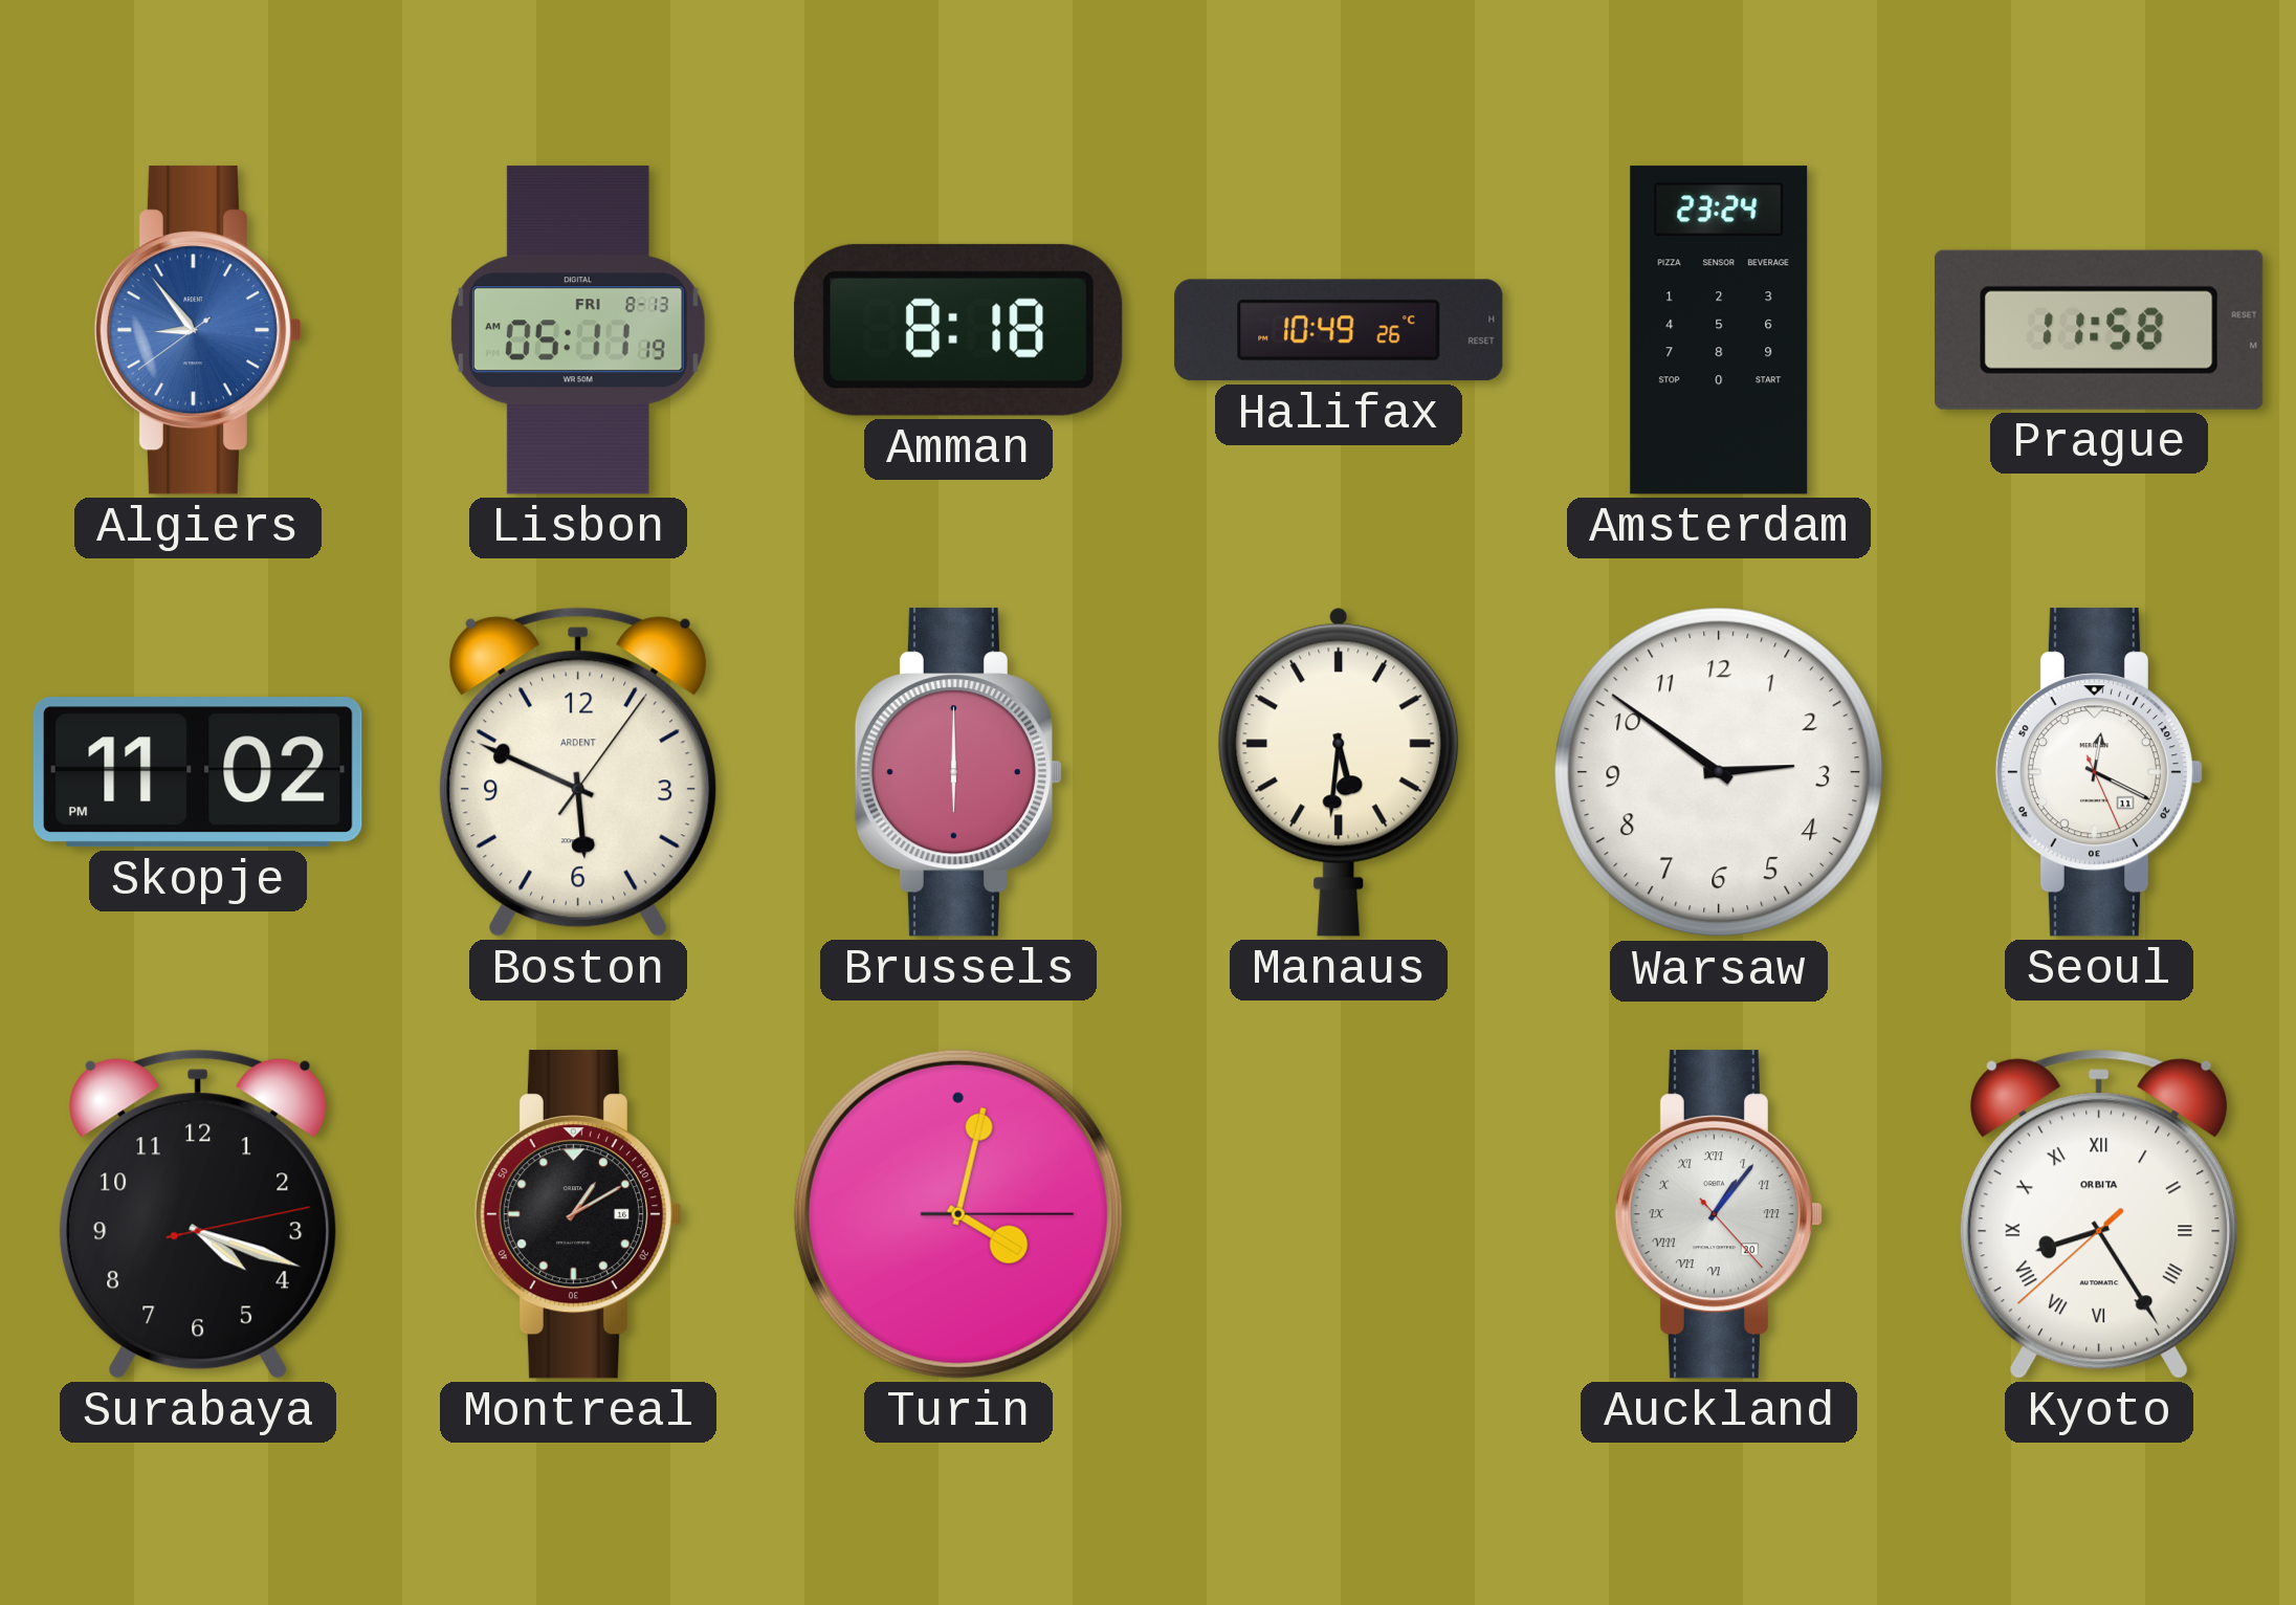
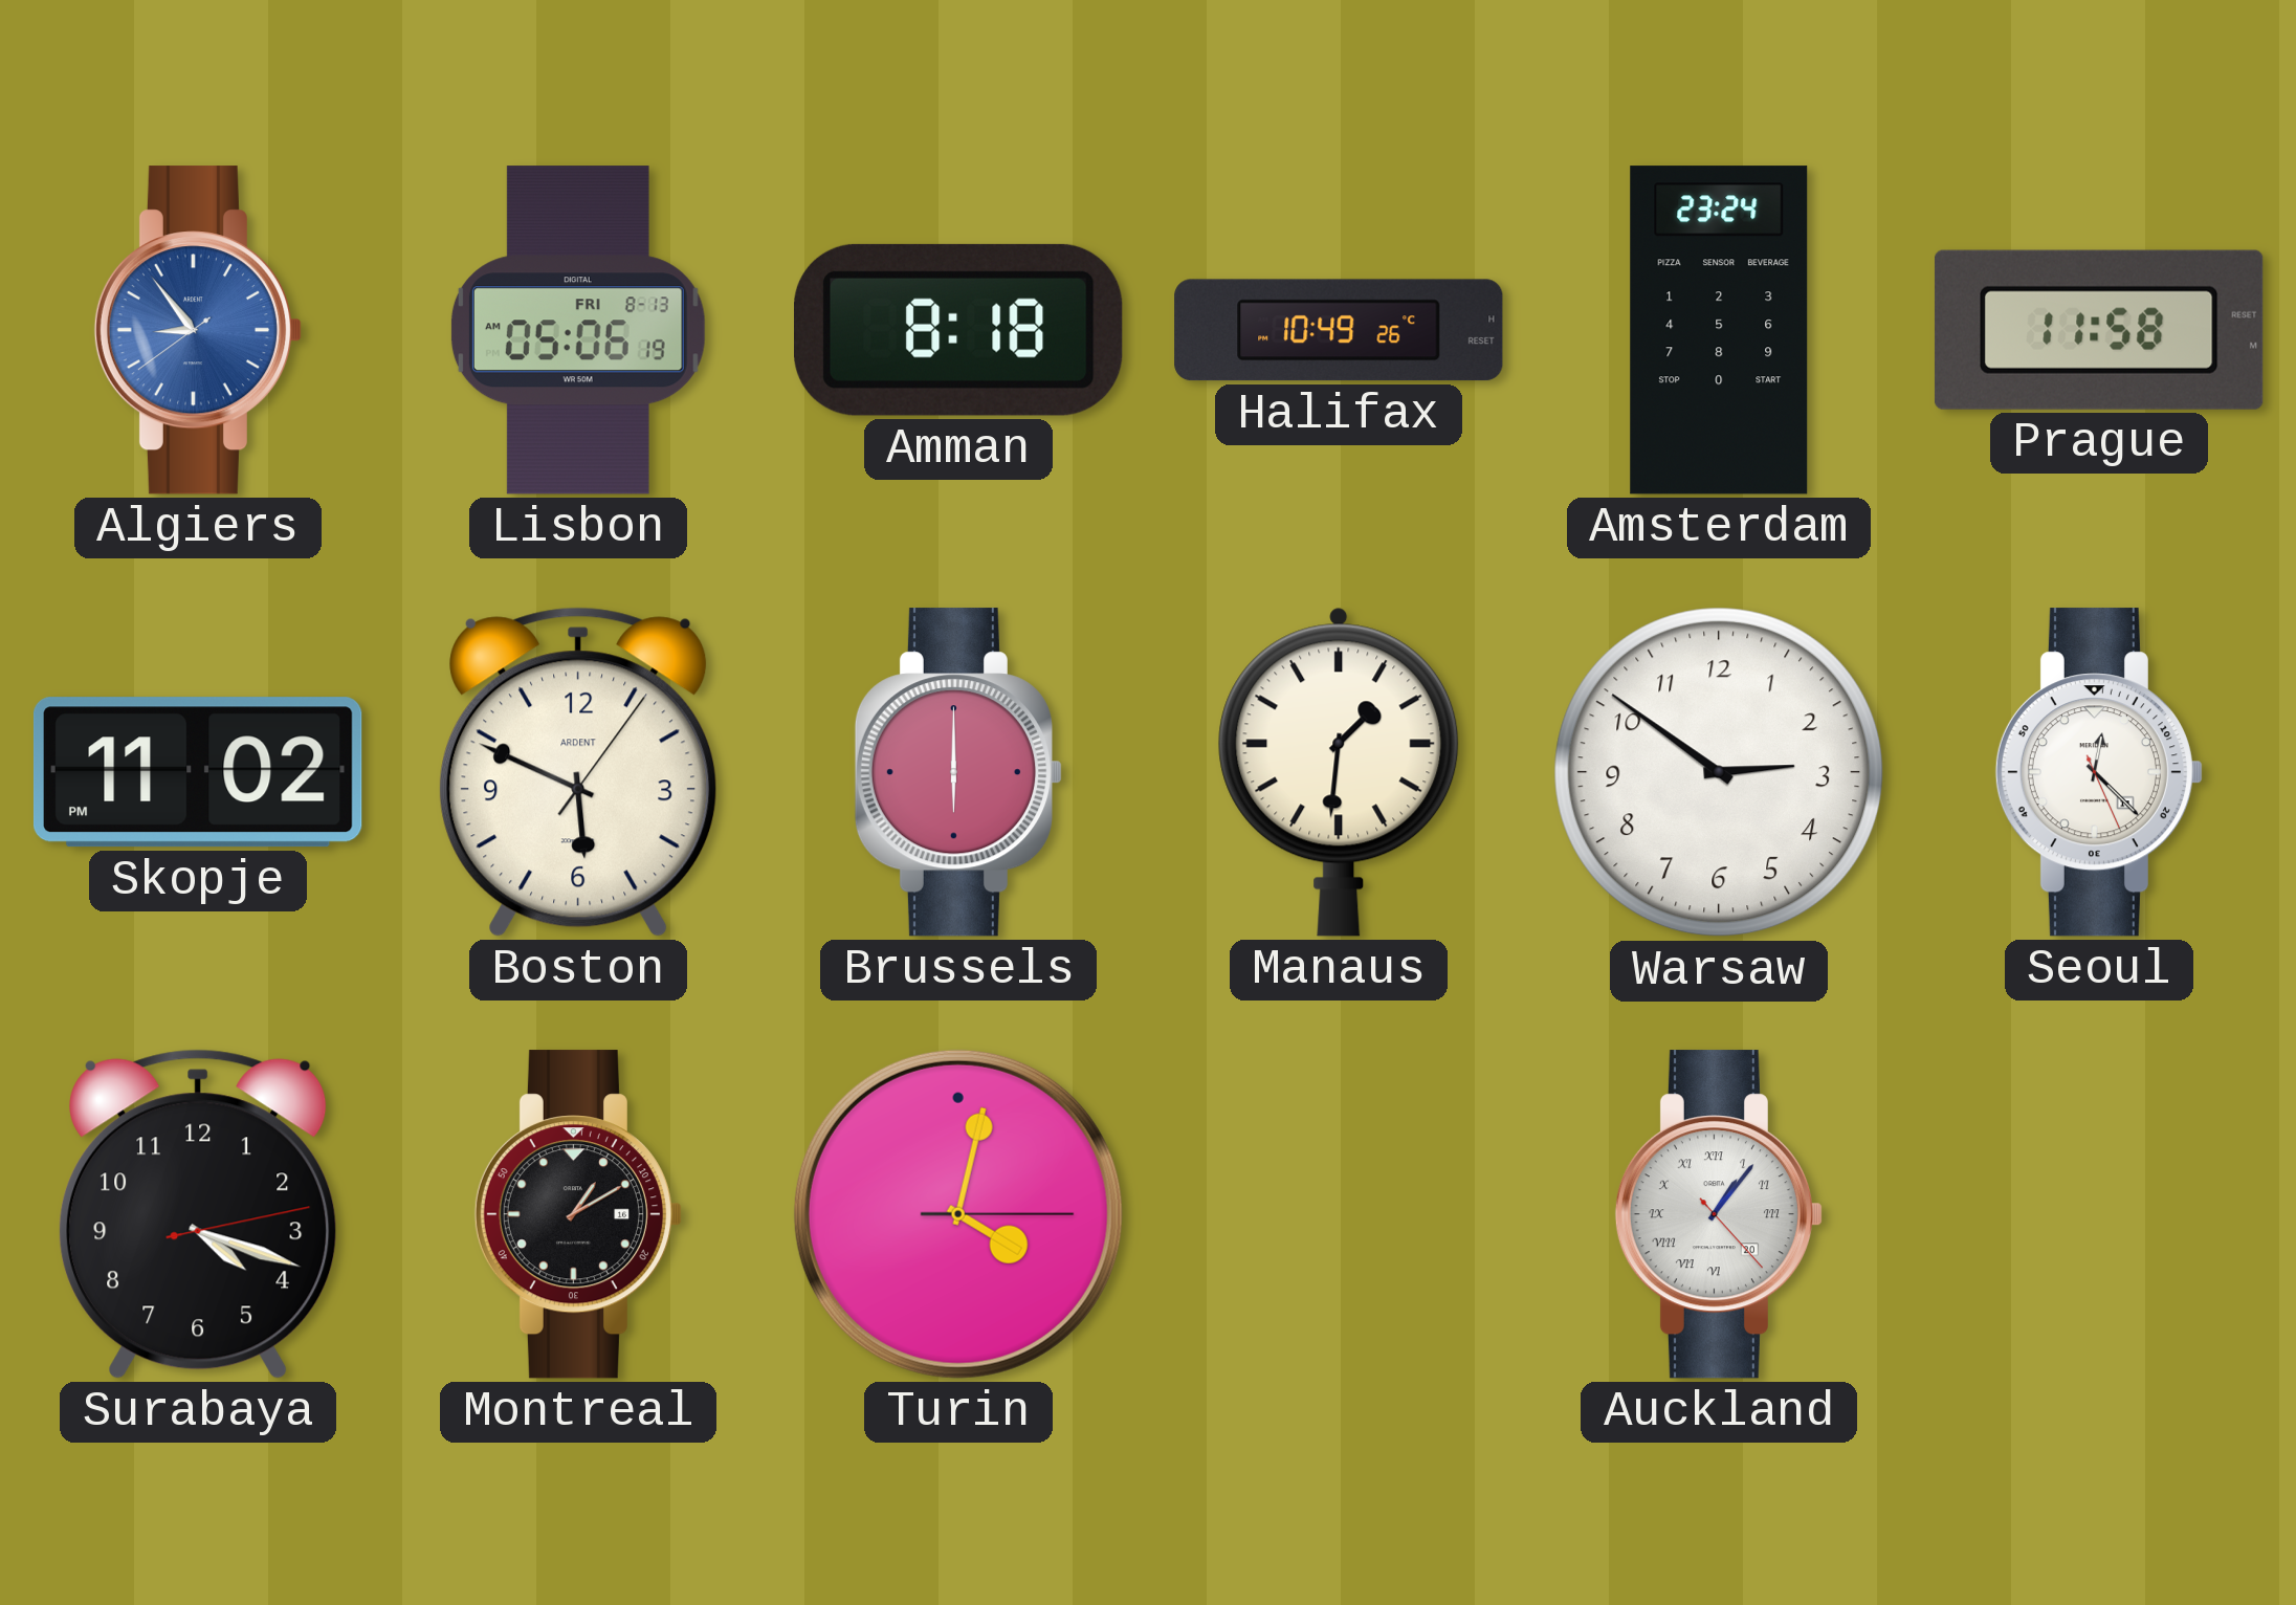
Lisbon: 05:11 -> 05:06
Manaus: 5:31 -> 1:31
Seoul: 12:19 -> 12:22
Kyoto: 8:24 -> none
